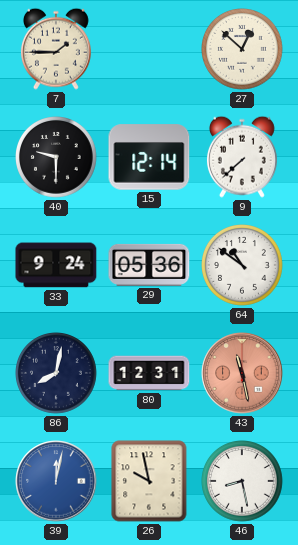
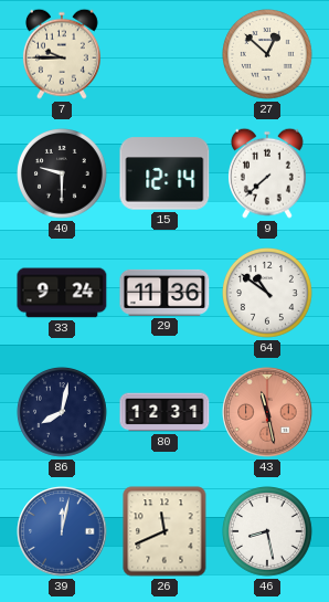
7: 1:45 -> 9:45
29: 05:36 -> 11:36
26: 9:58 -> 11:41
